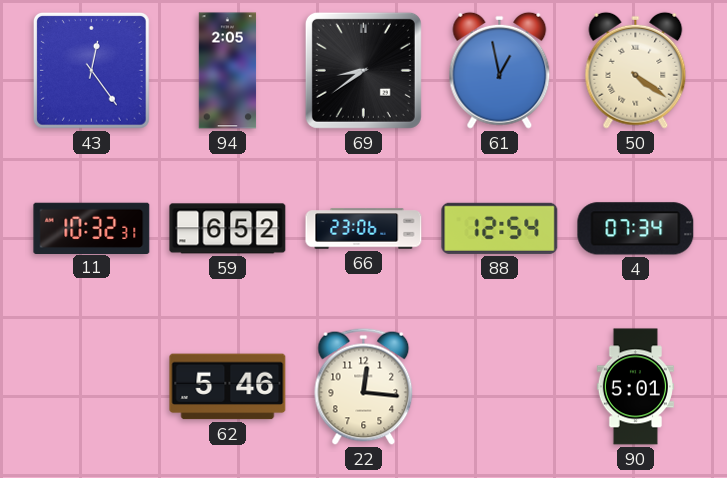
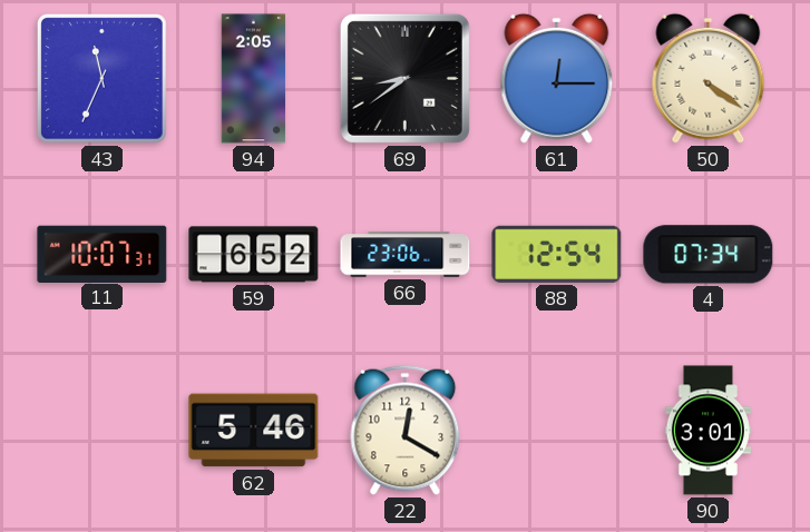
43: 12:24 -> 11:34
61: 12:58 -> 12:15
11: 10:32 -> 10:07
22: 12:16 -> 12:20
90: 5:01 -> 3:01
